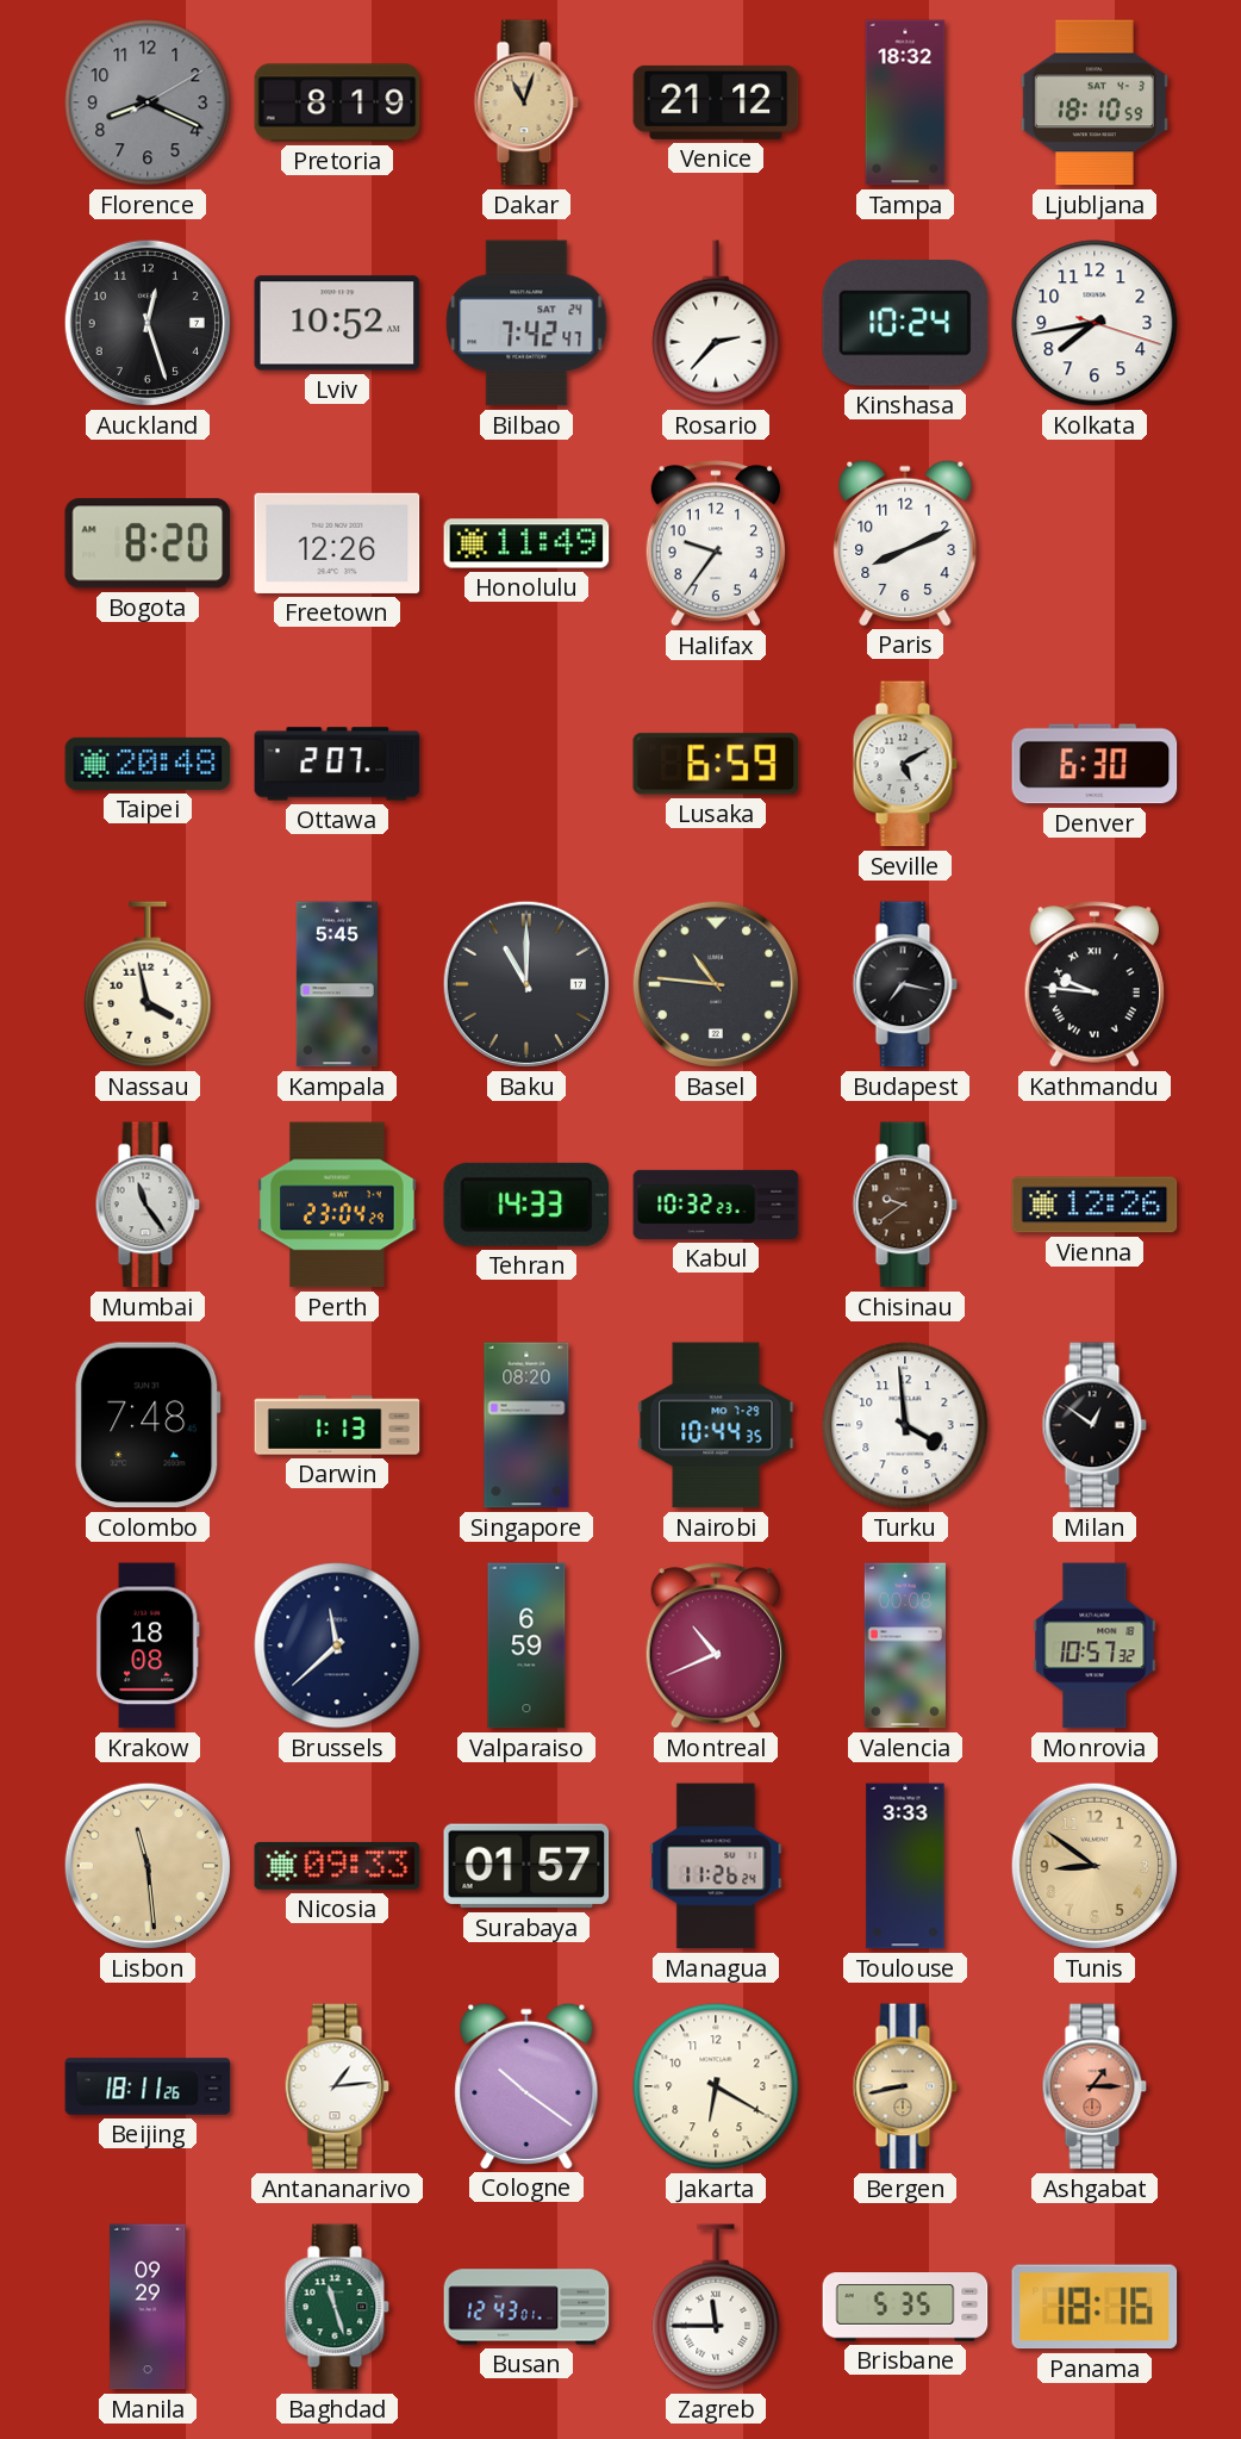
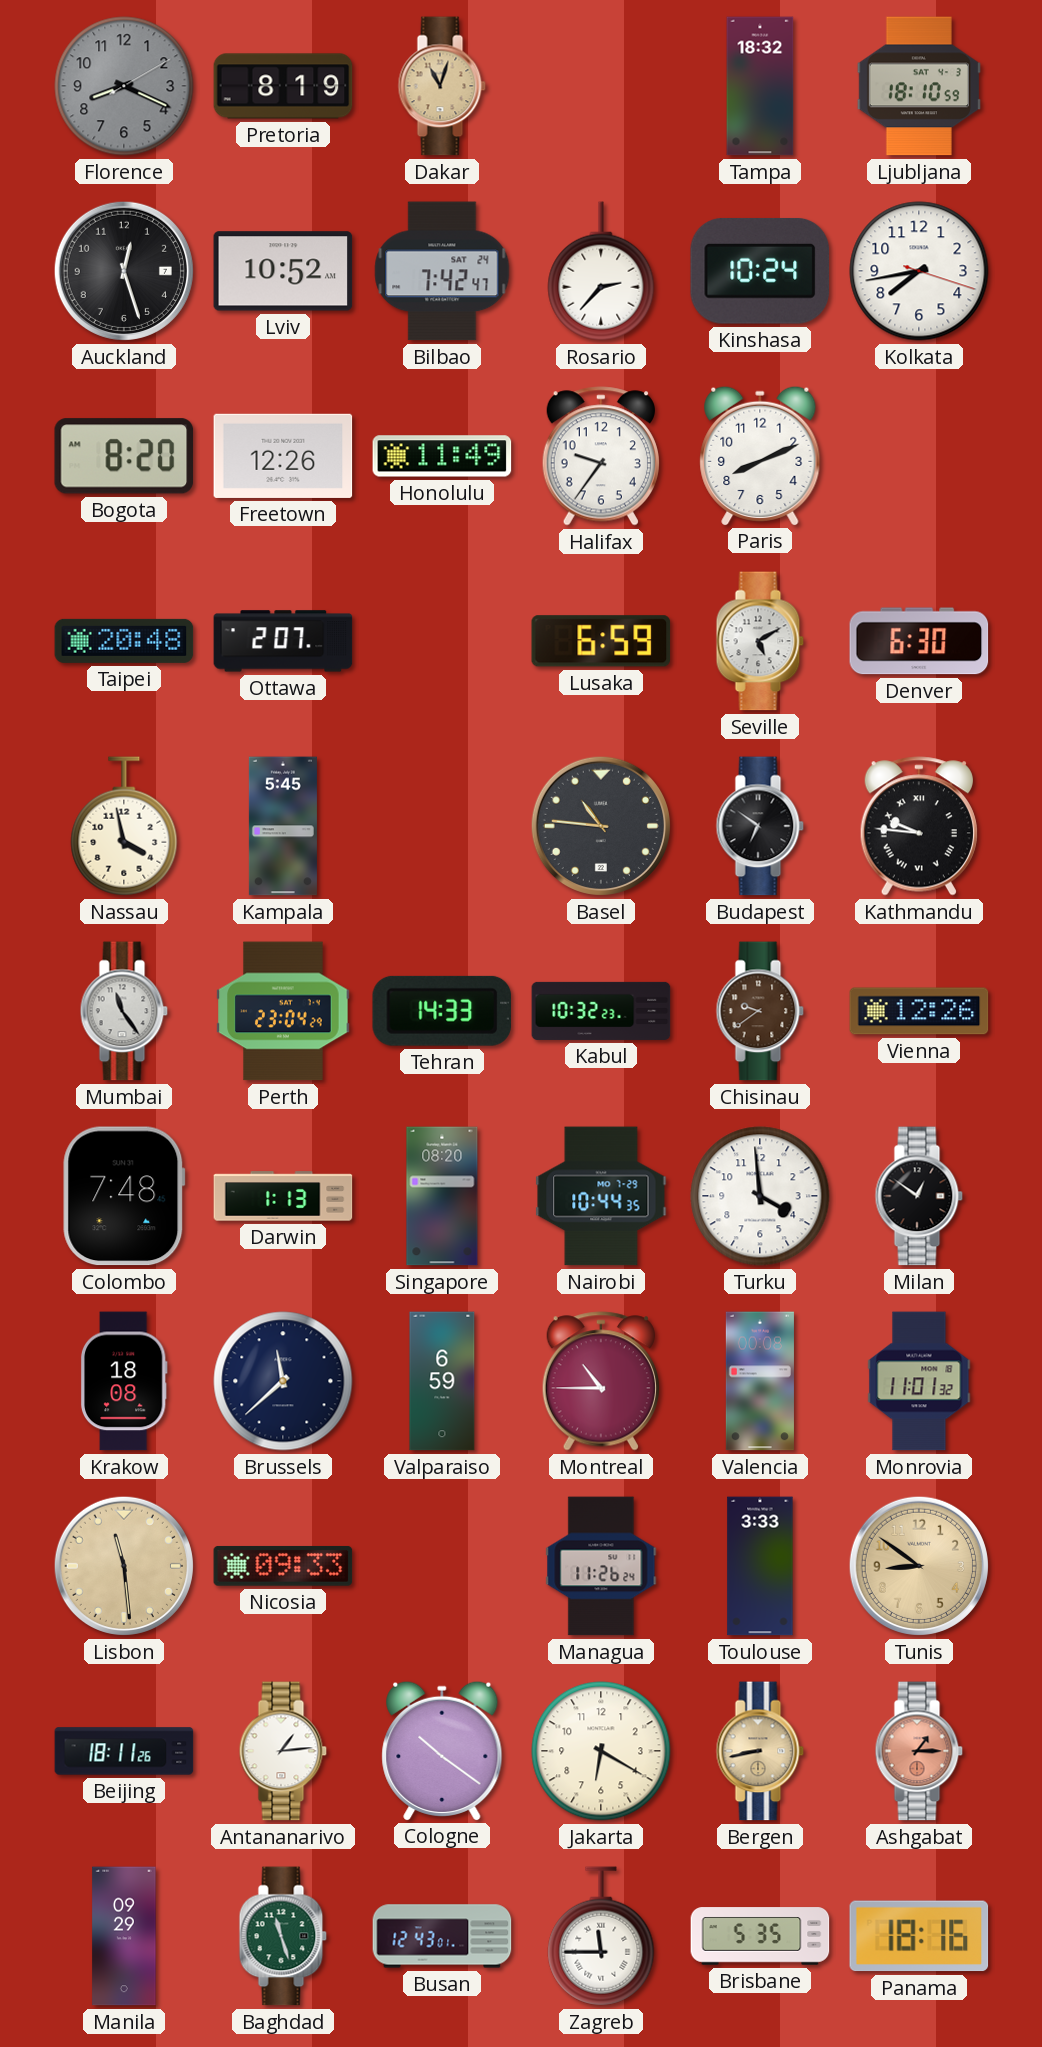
Venice: 21:12 -> none
Baku: 11:00 -> none
Budapest: 7:17 -> 6:51
Montreal: 10:41 -> 10:45
Monrovia: 10:57 -> 11:01
Surabaya: 01:57 -> none
